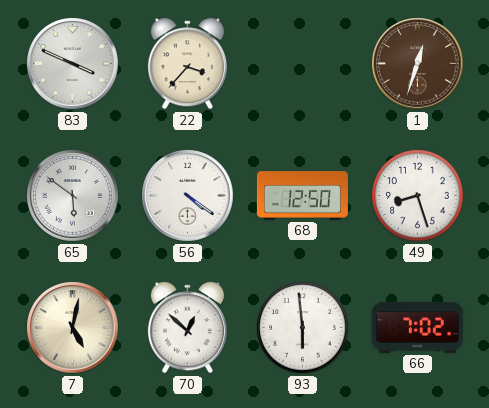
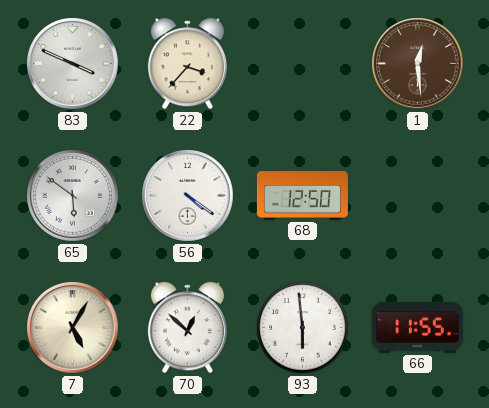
1: 12:33 -> 12:29
49: 8:27 -> none
7: 5:02 -> 5:05
66: 7:02 -> 11:55
